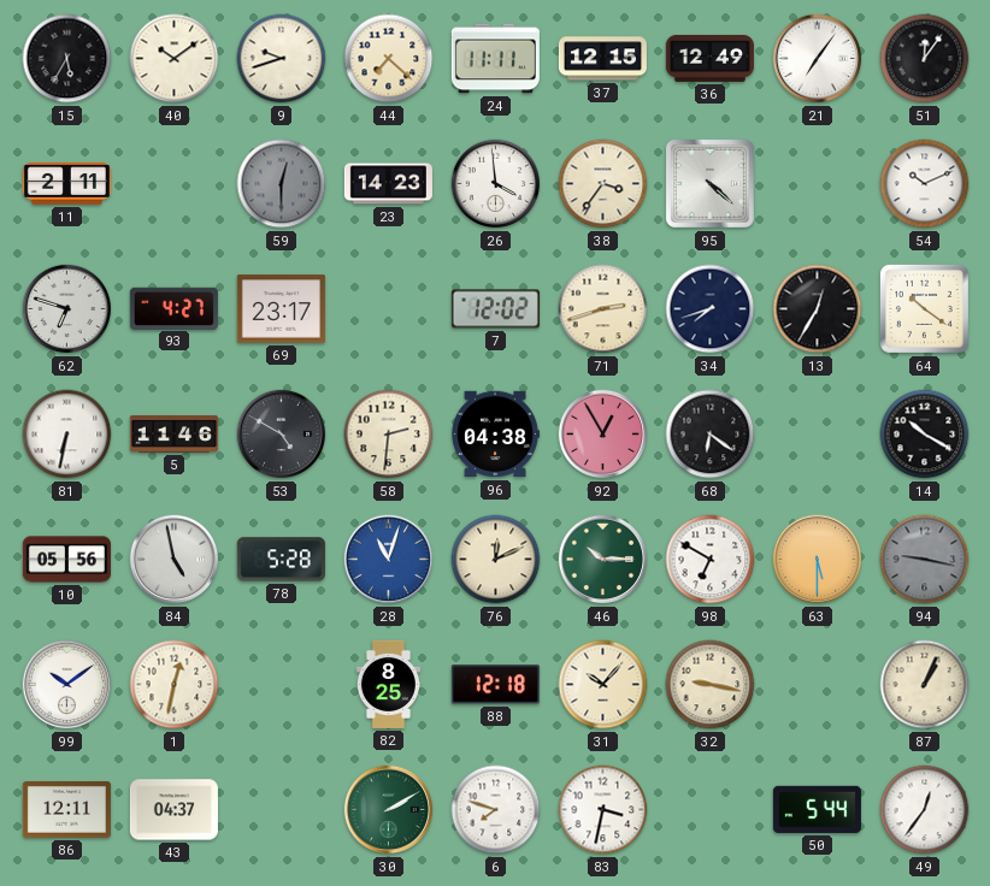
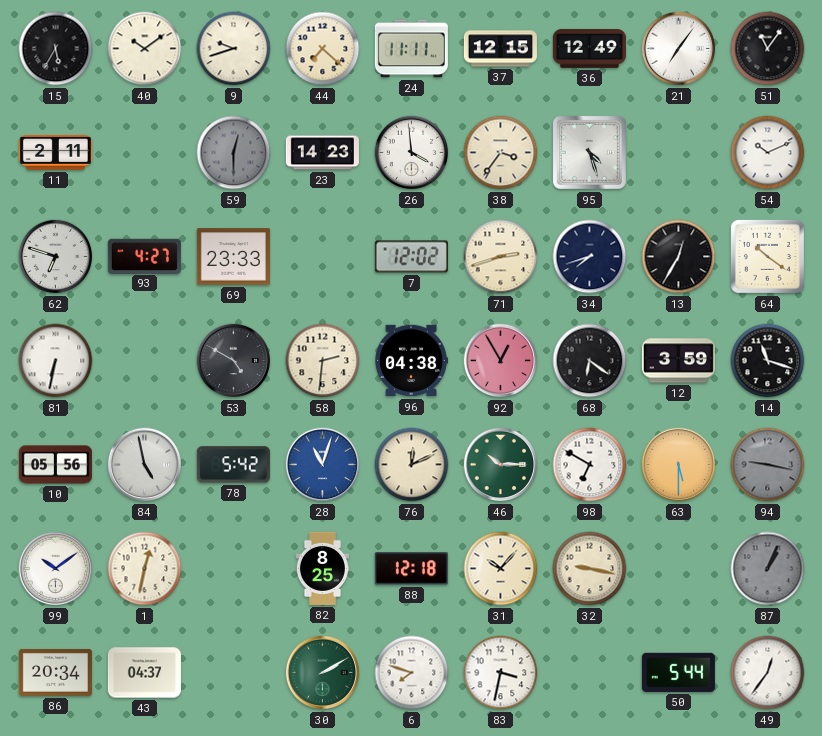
51: 12:06 -> 11:06
95: 4:22 -> 4:27
69: 23:17 -> 23:33
5: 11:46 -> none
12: none -> 3:59
14: 10:20 -> 11:18
78: 5:28 -> 5:42
87 dial: cream -> grey
86: 12:11 -> 20:34
